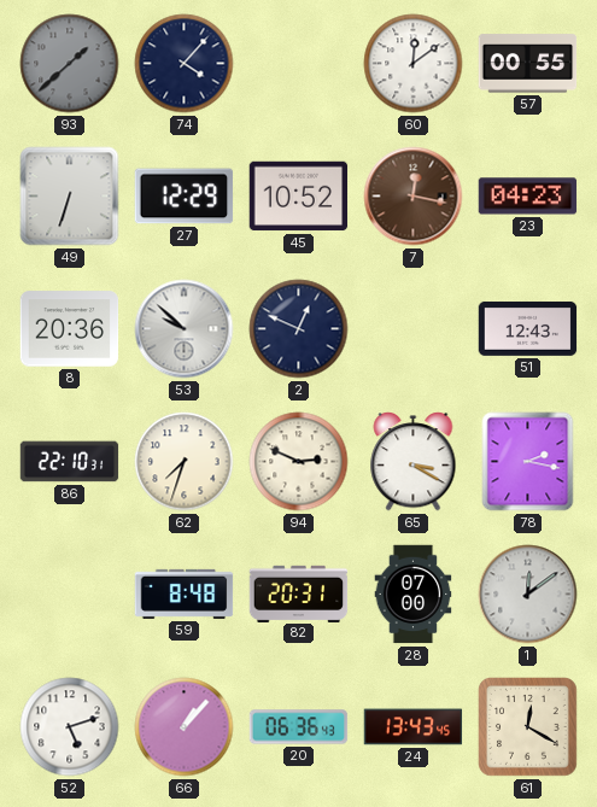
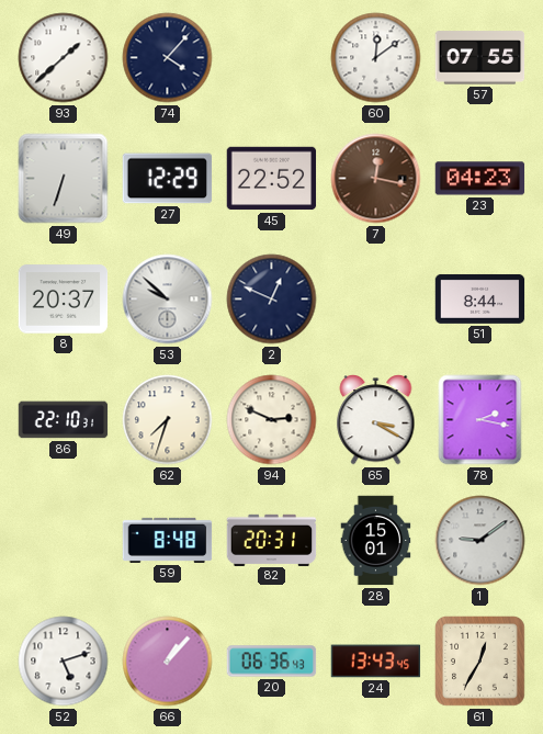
93 dial: grey -> white
57: 00:55 -> 07:55
45: 10:52 -> 22:52
8: 20:36 -> 20:37
51: 12:43 -> 8:44
28: 07:00 -> 15:01
1: 12:09 -> 9:09
61: 12:20 -> 12:35
